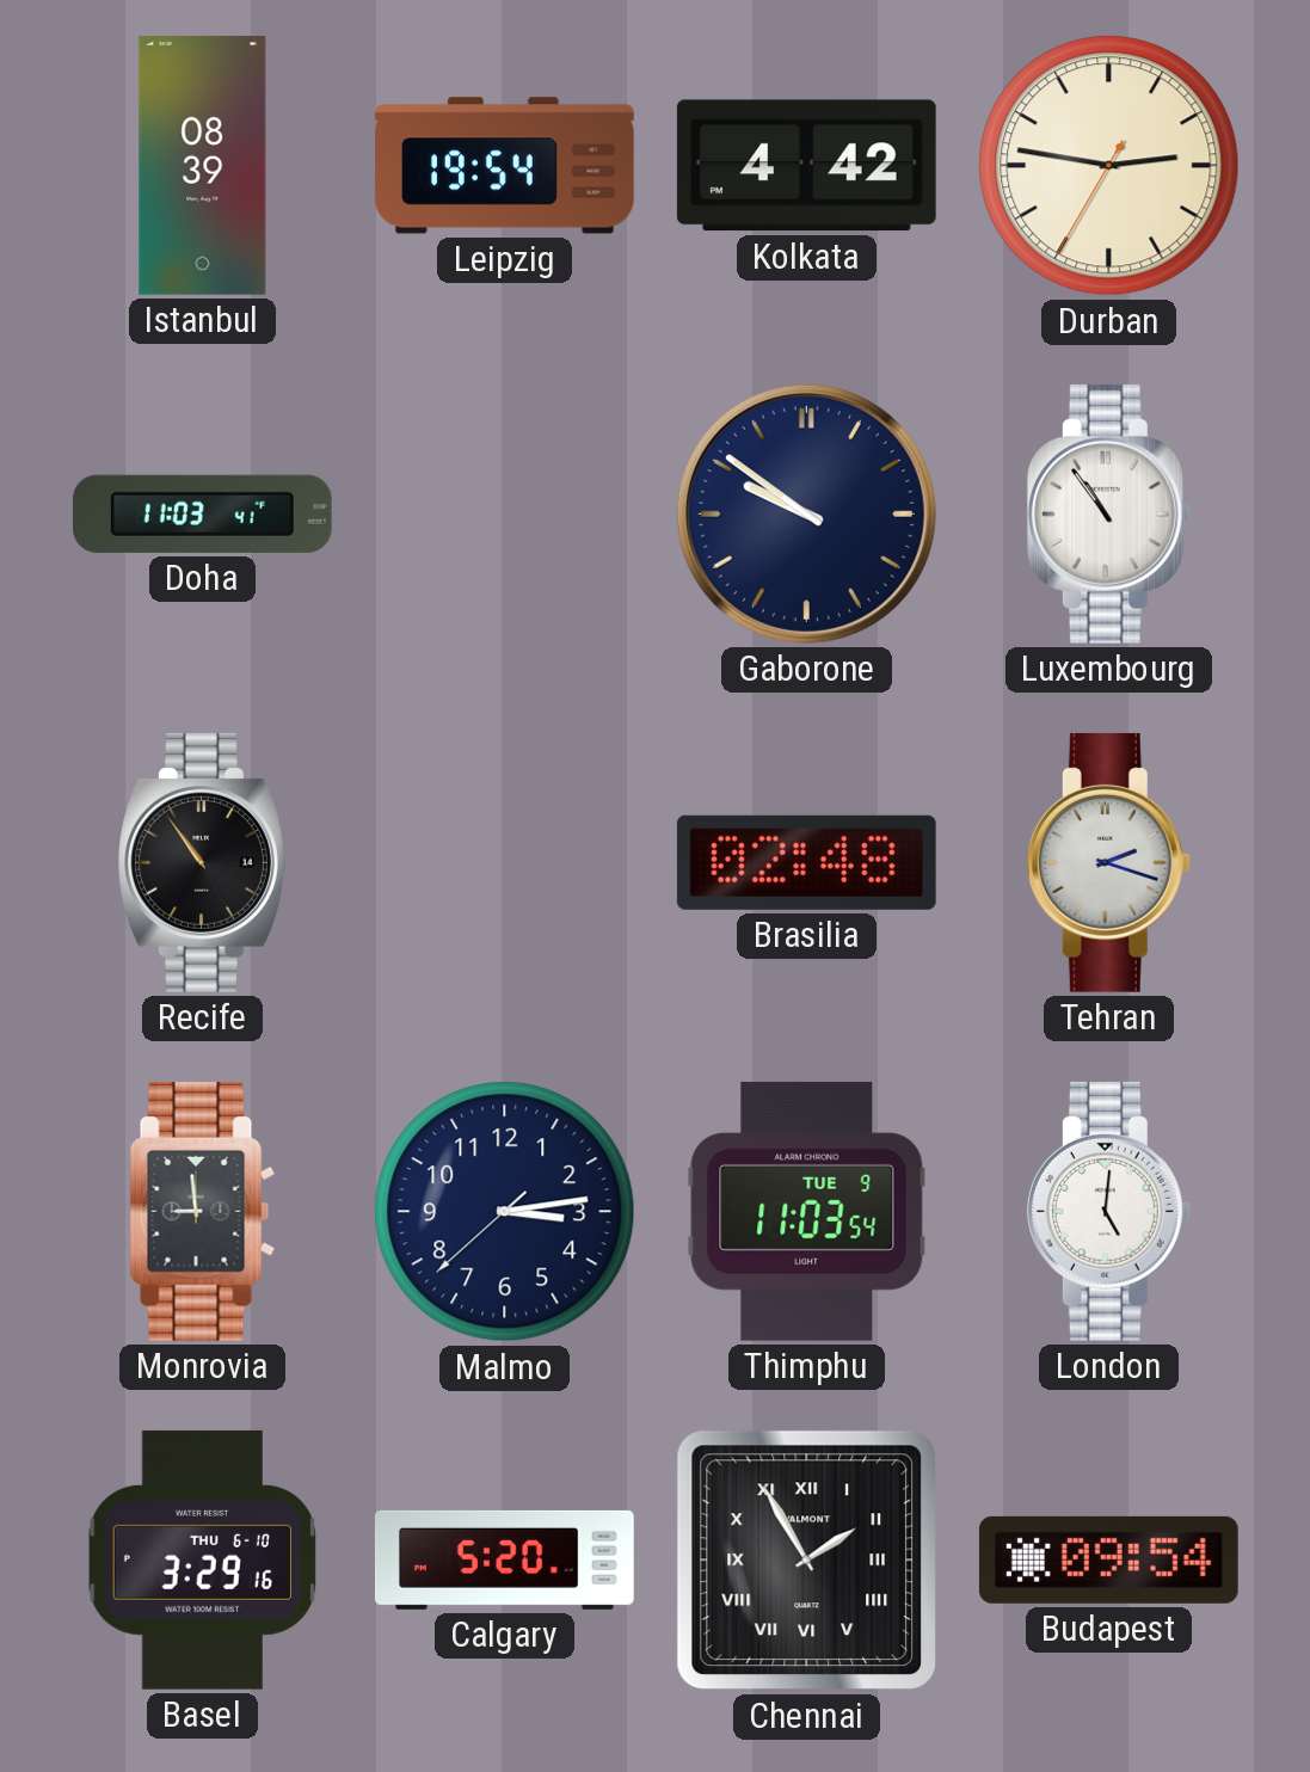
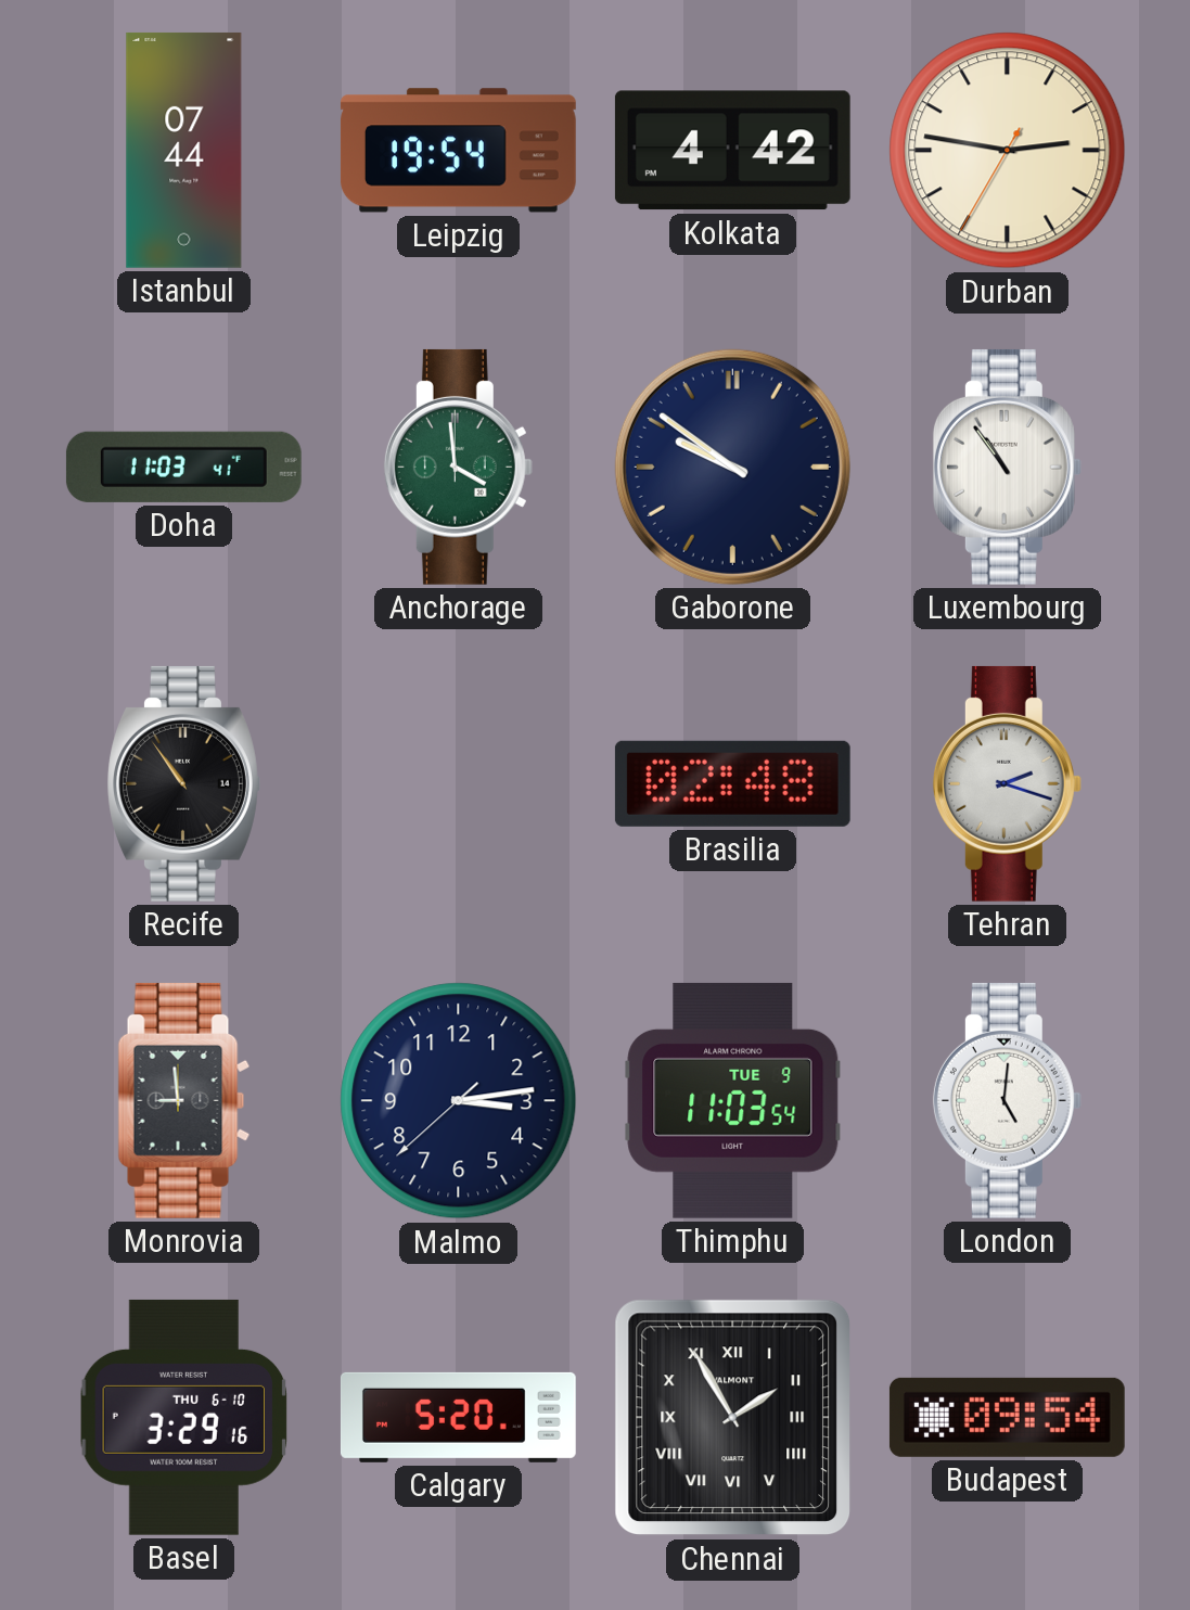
Istanbul: 08:39 -> 07:44
Anchorage: none -> 3:59
